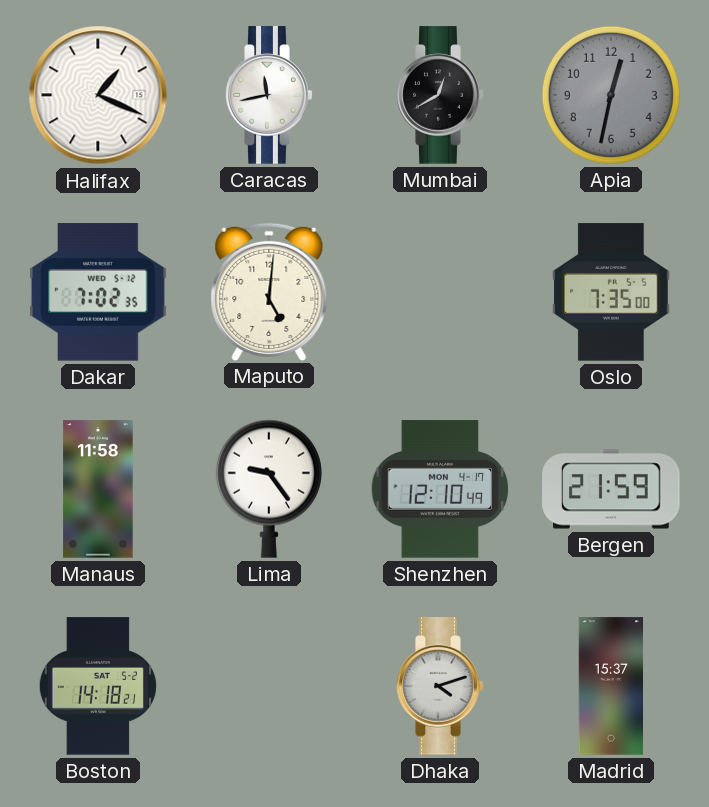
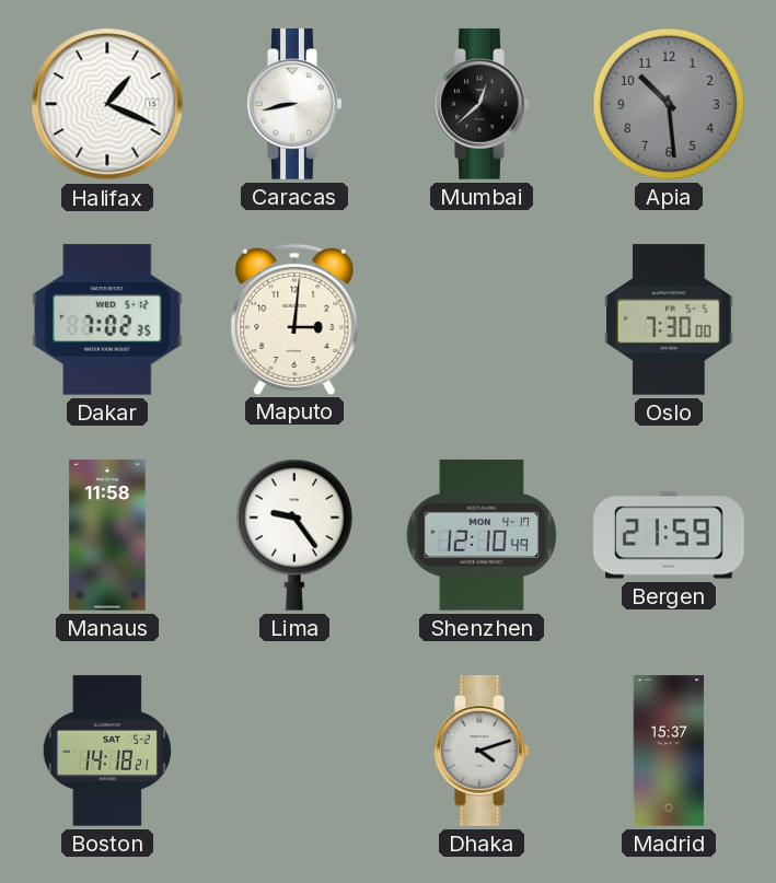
Caracas: 11:43 -> 8:43
Mumbai: 12:40 -> 12:38
Apia: 12:32 -> 10:29
Maputo: 5:01 -> 3:01
Oslo: 7:35 -> 7:30
